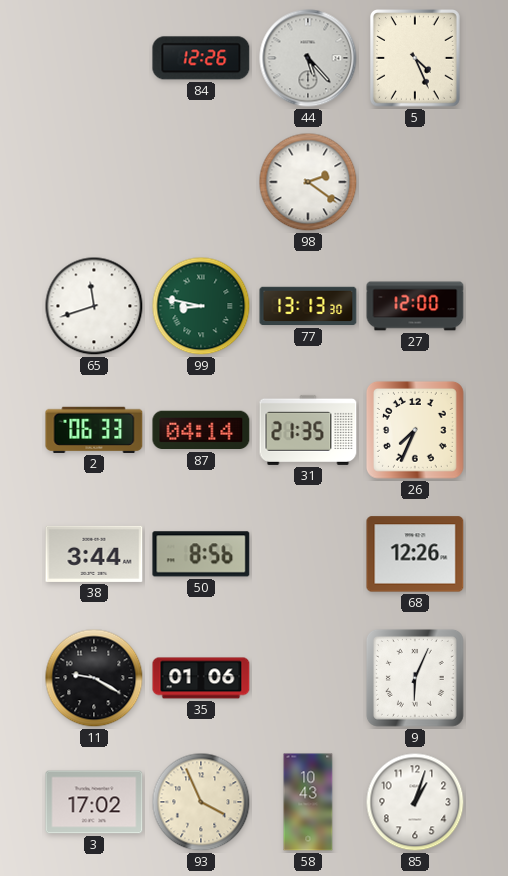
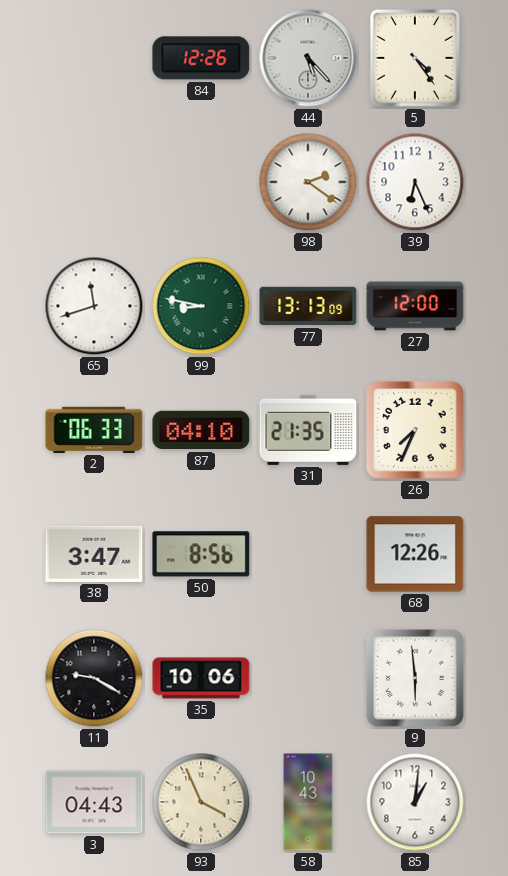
5: 4:26 -> 4:24
39: none -> 6:26
77: 13:13:30 -> 13:13:09
87: 04:14 -> 04:10
38: 3:44 -> 3:47
35: 01:06 -> 10:06
9: 6:04 -> 5:59
3: 17:02 -> 04:43
85: 1:03 -> 1:01
